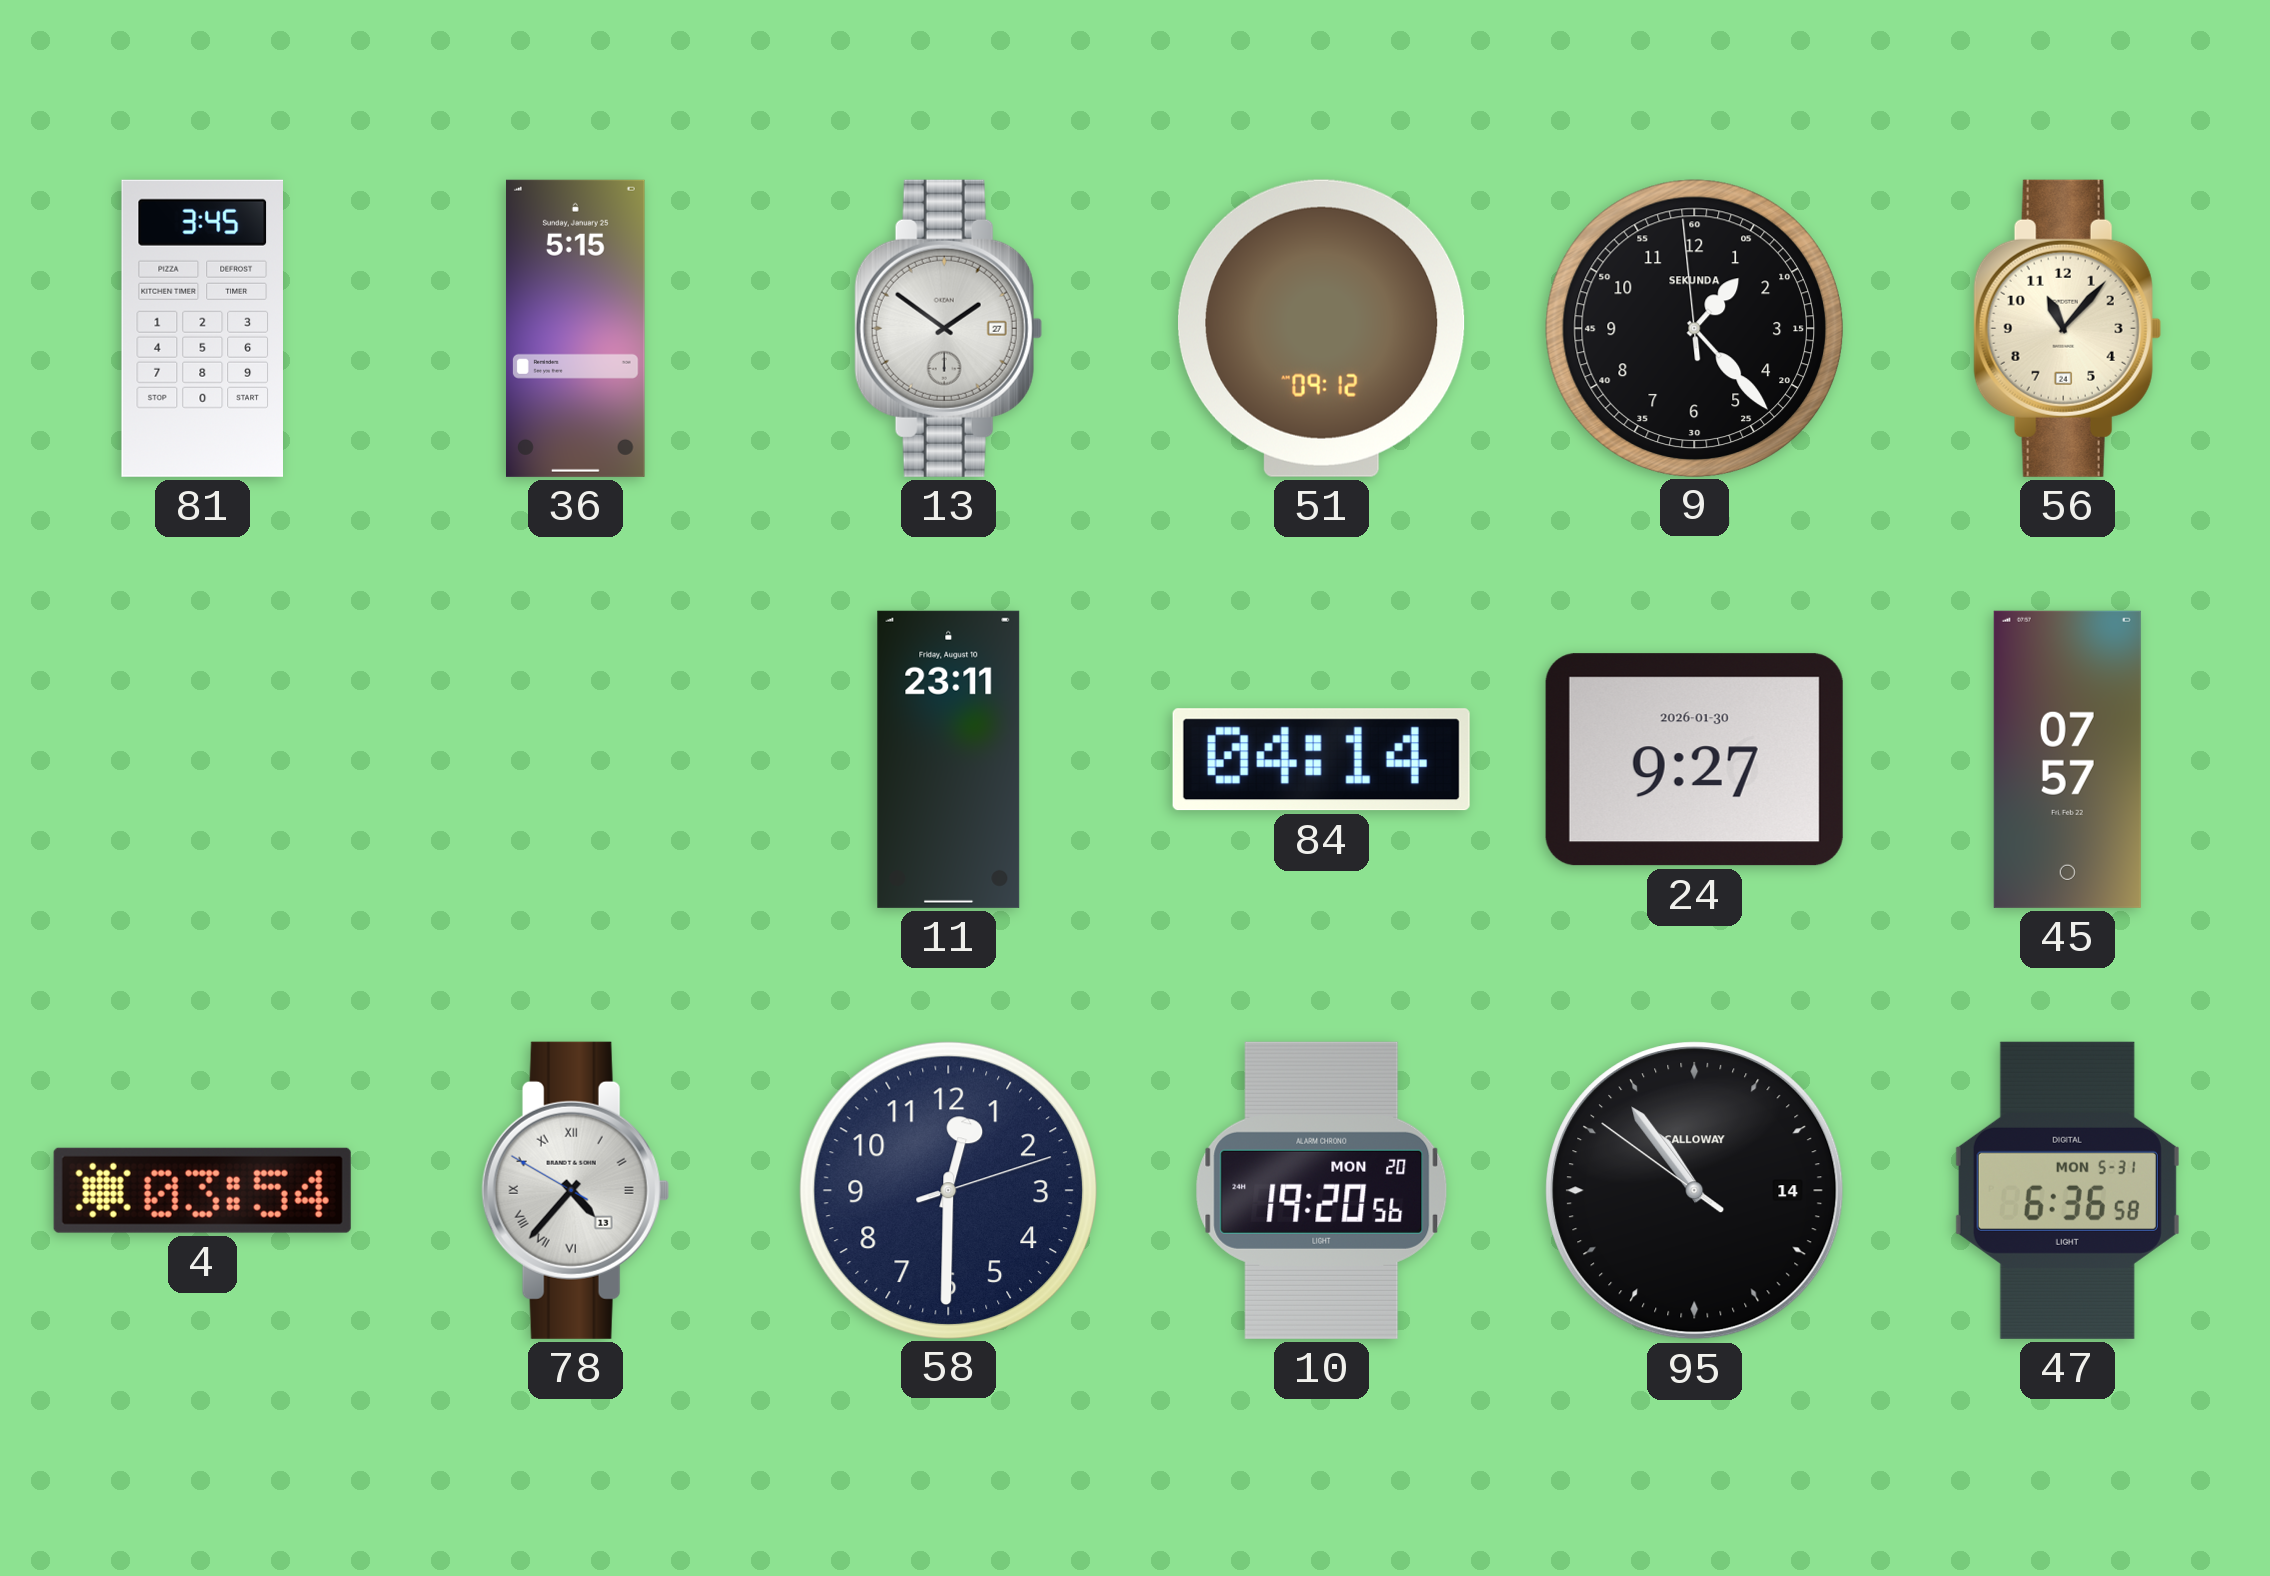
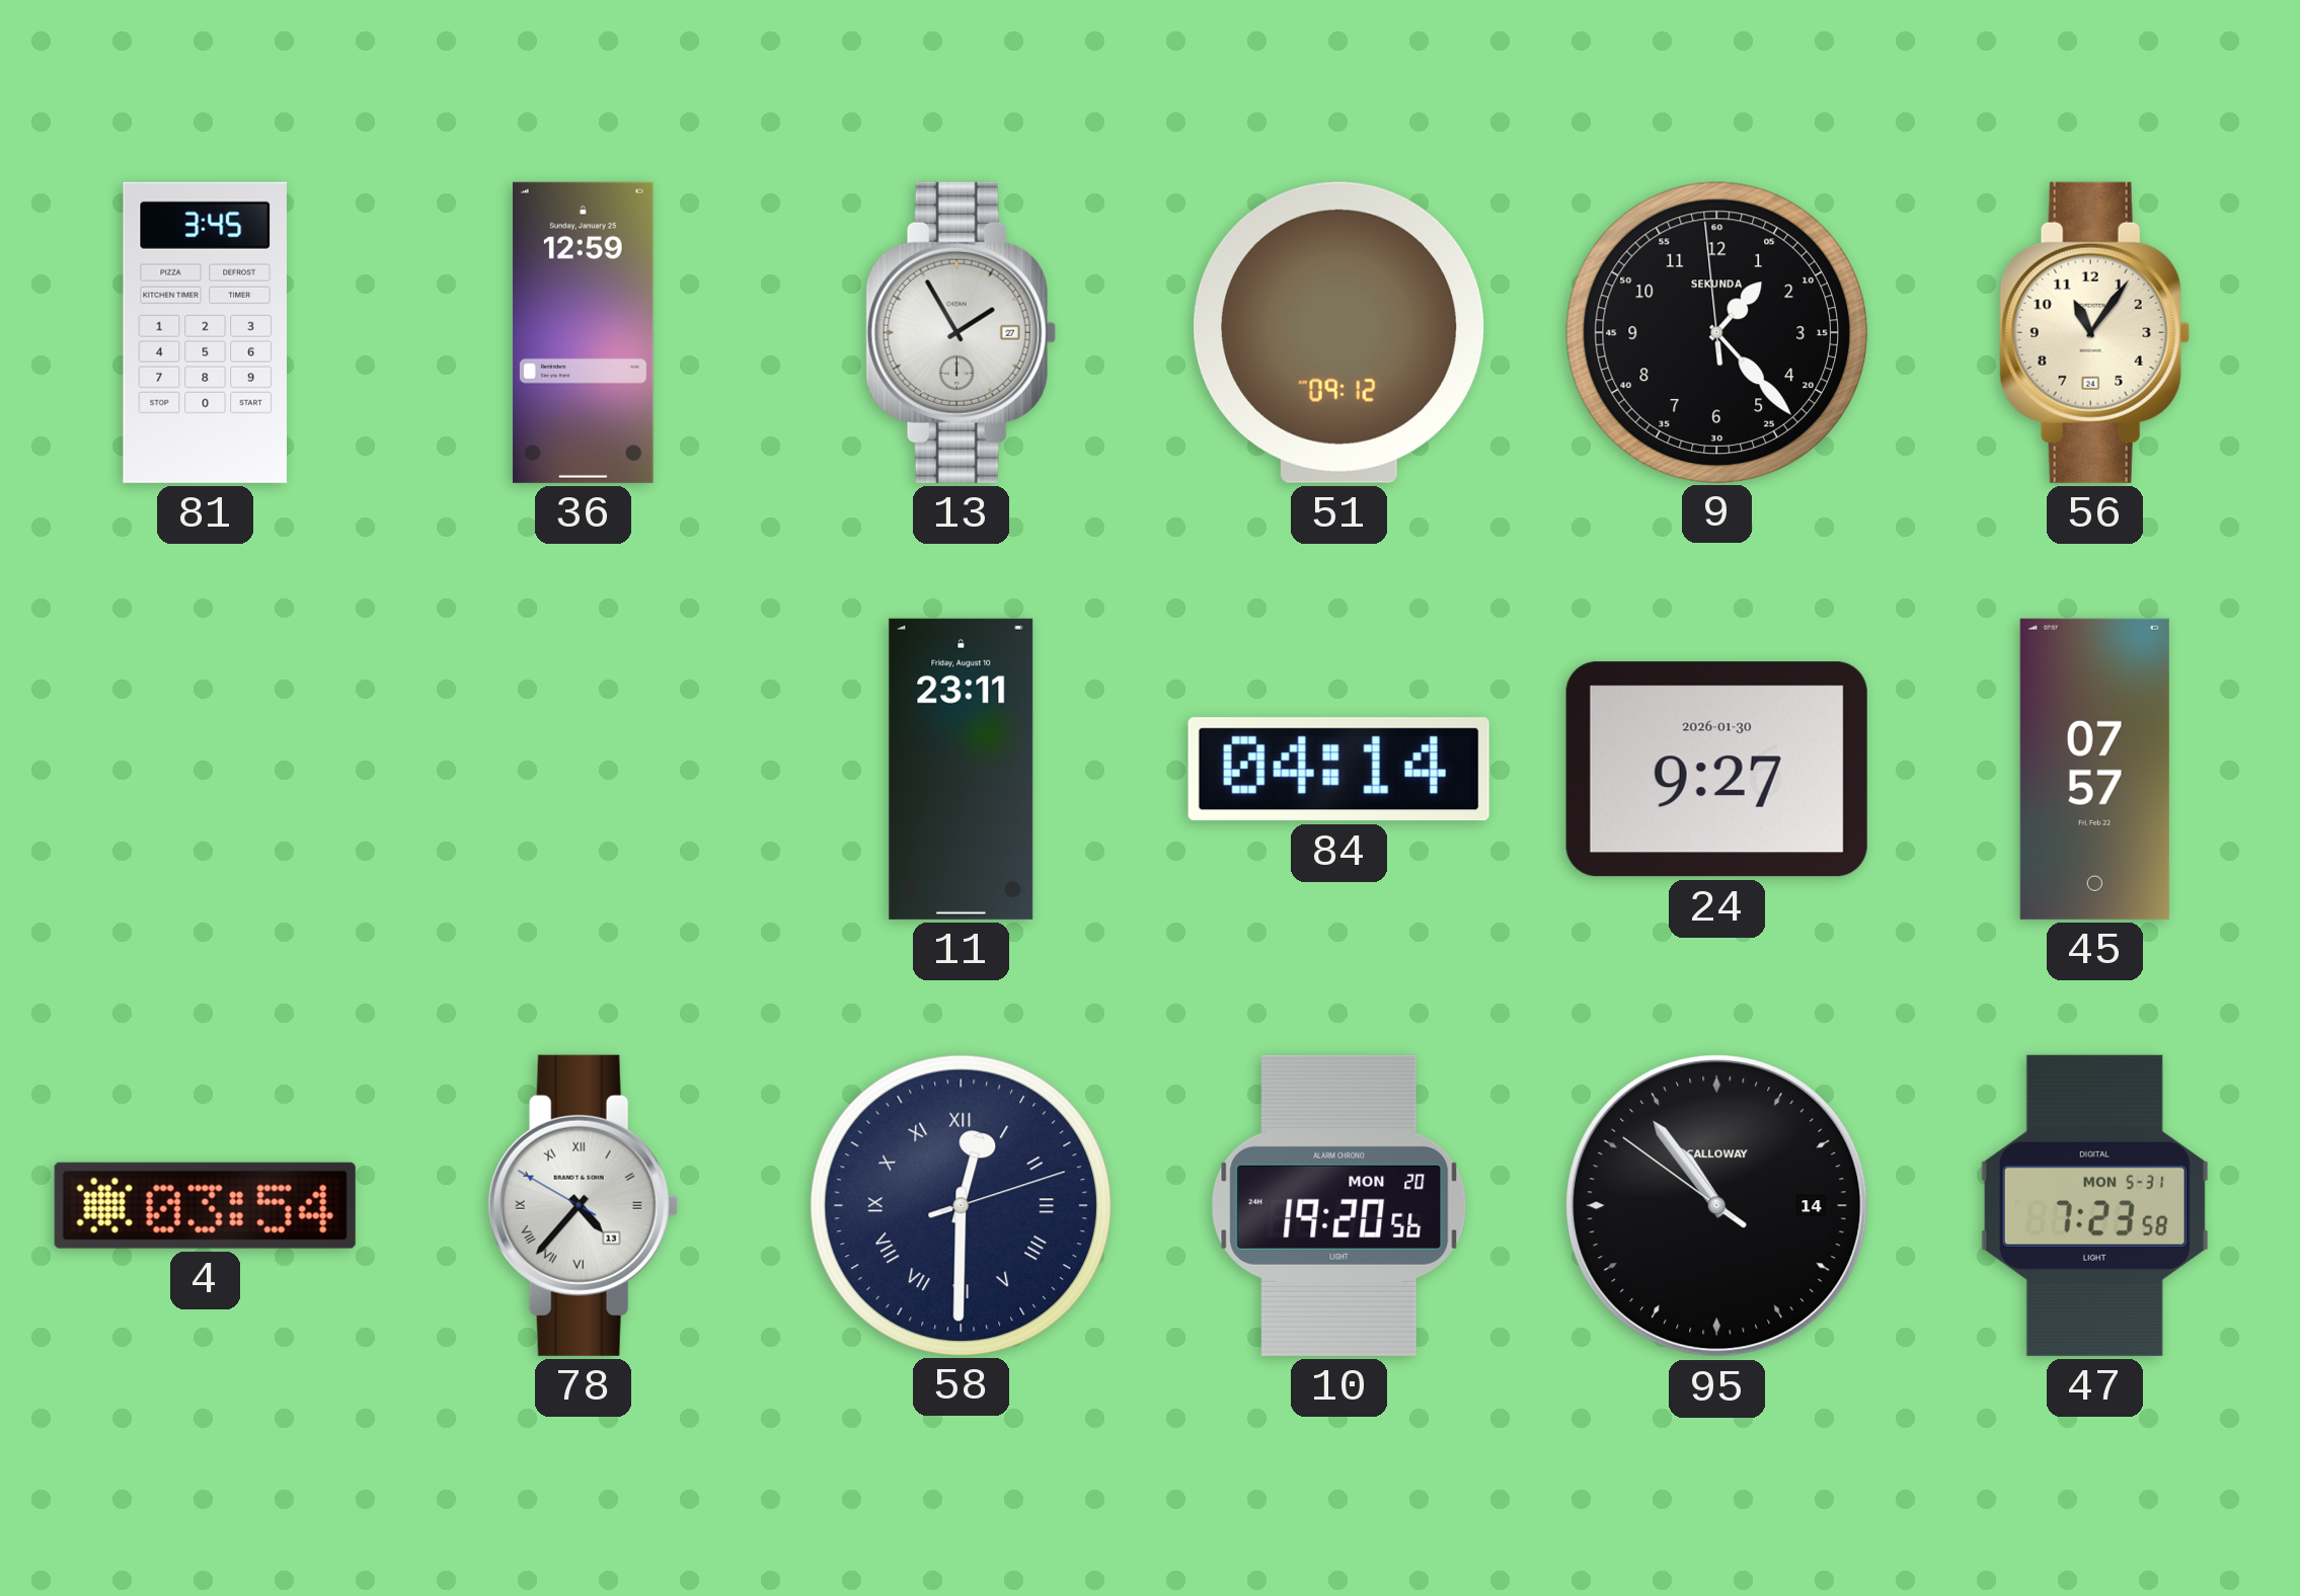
36: 5:15 -> 12:59
13: 1:51 -> 1:55
56: 11:07 -> 11:06
58 numerals: Arabic -> Roman
47: 6:36 -> 7:23
